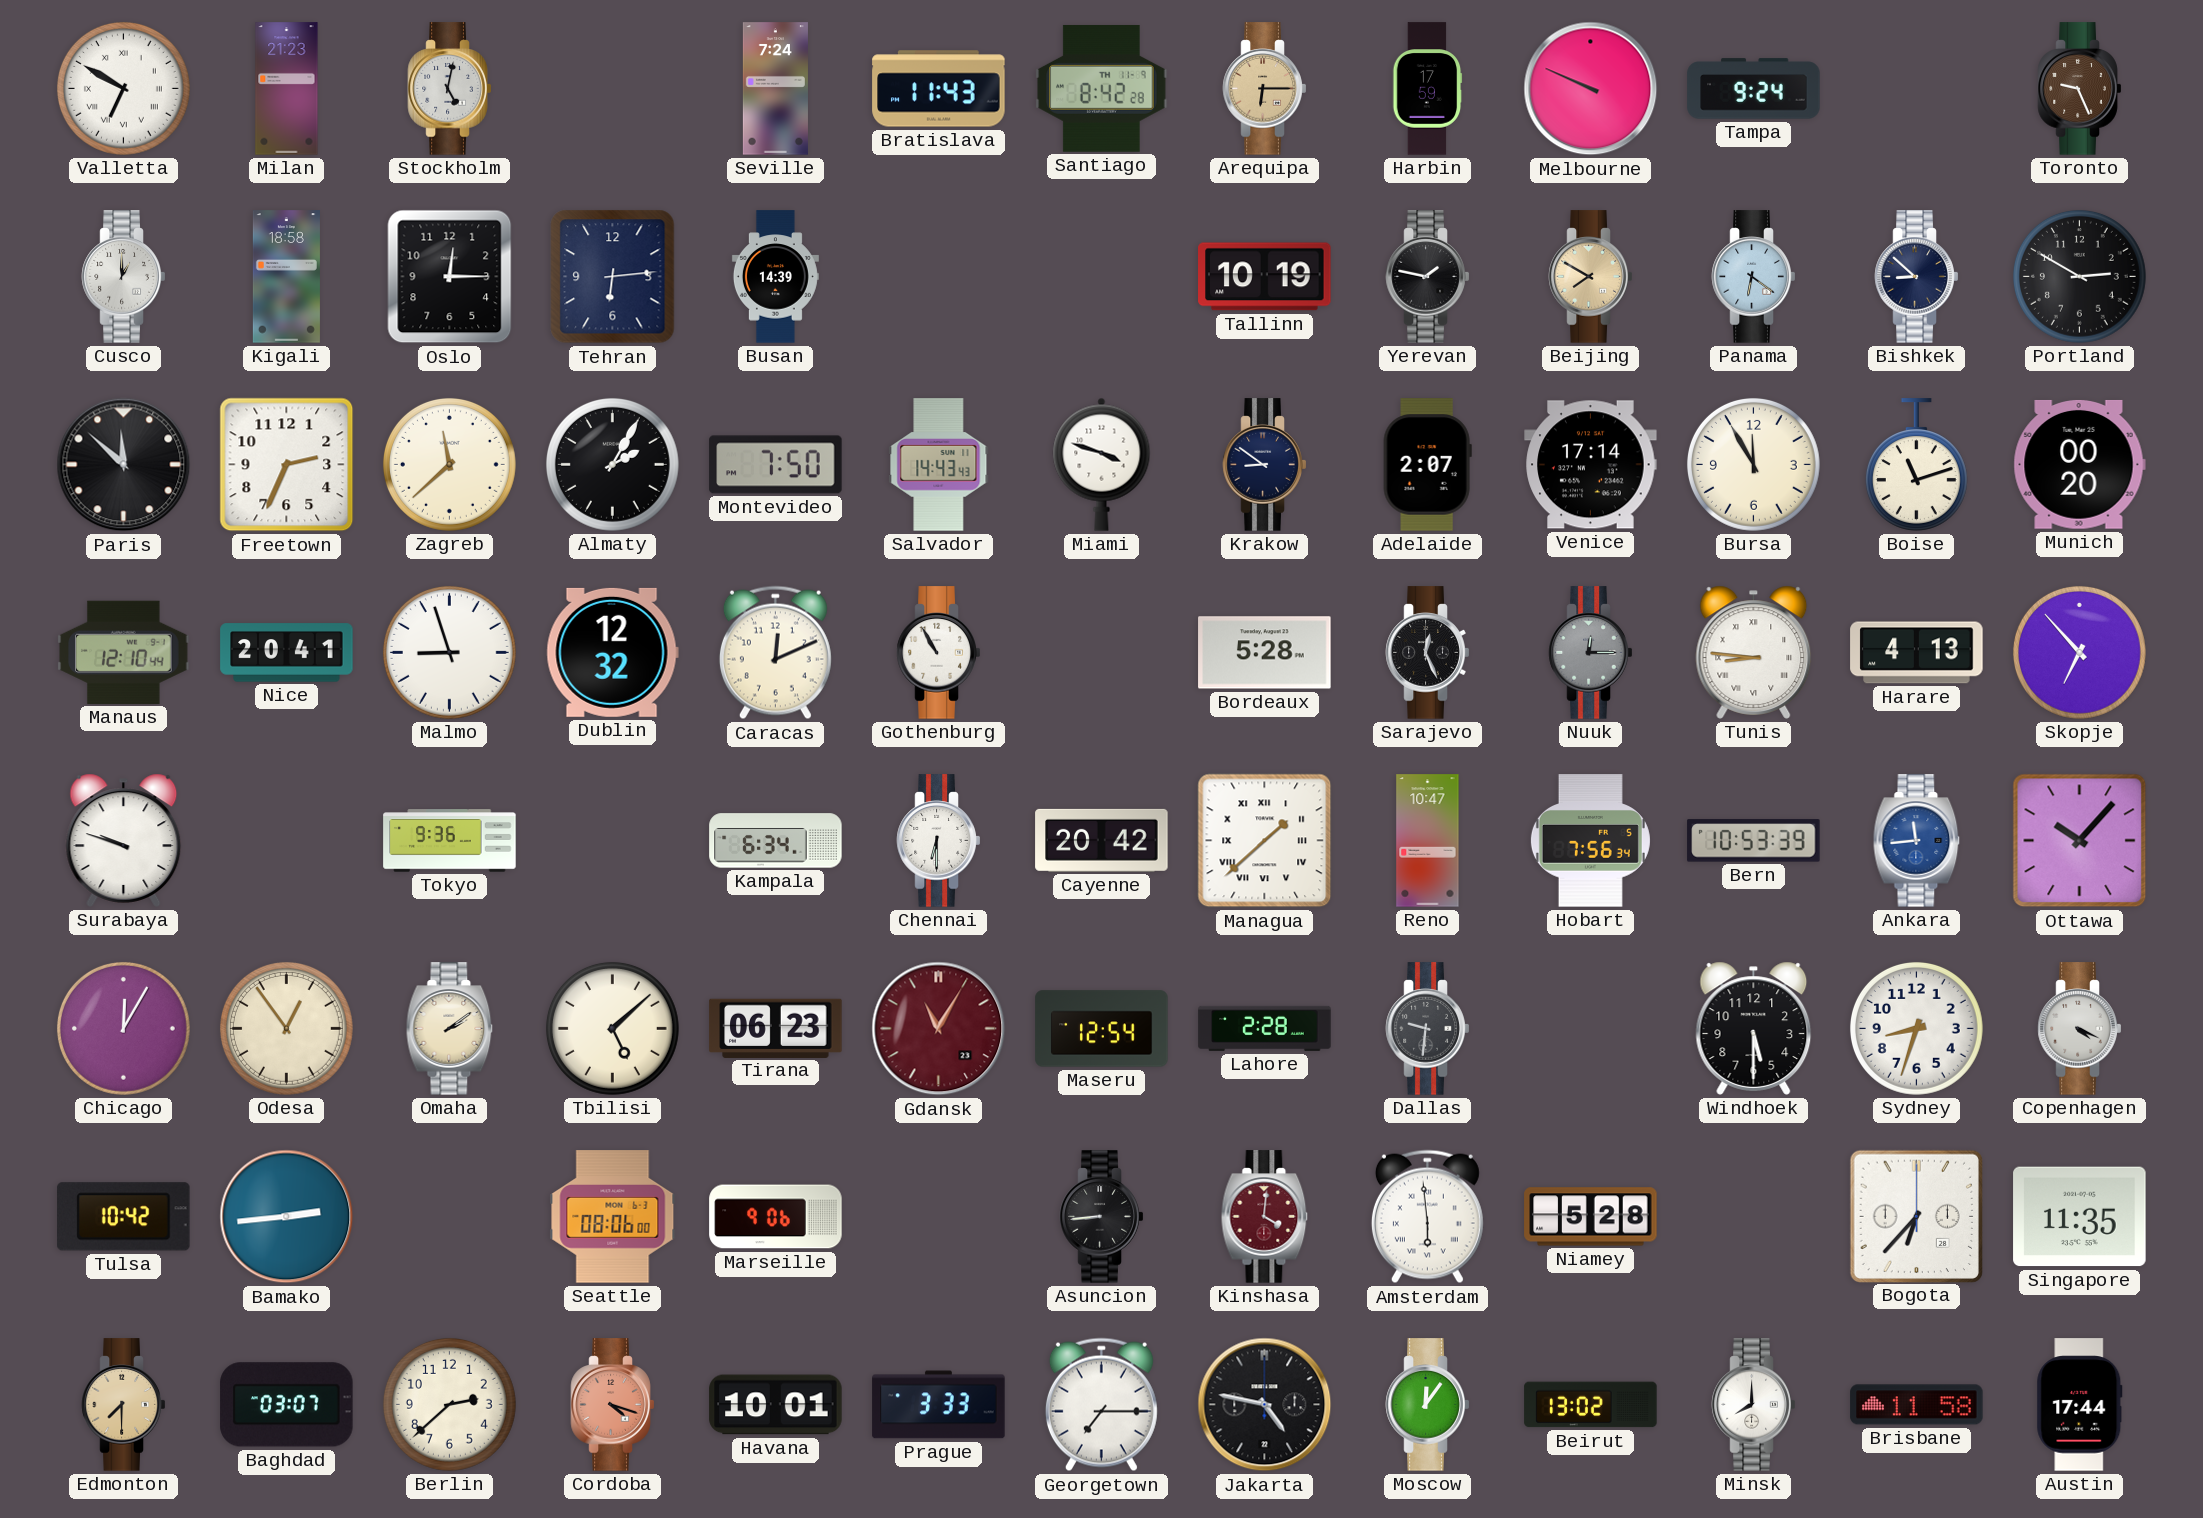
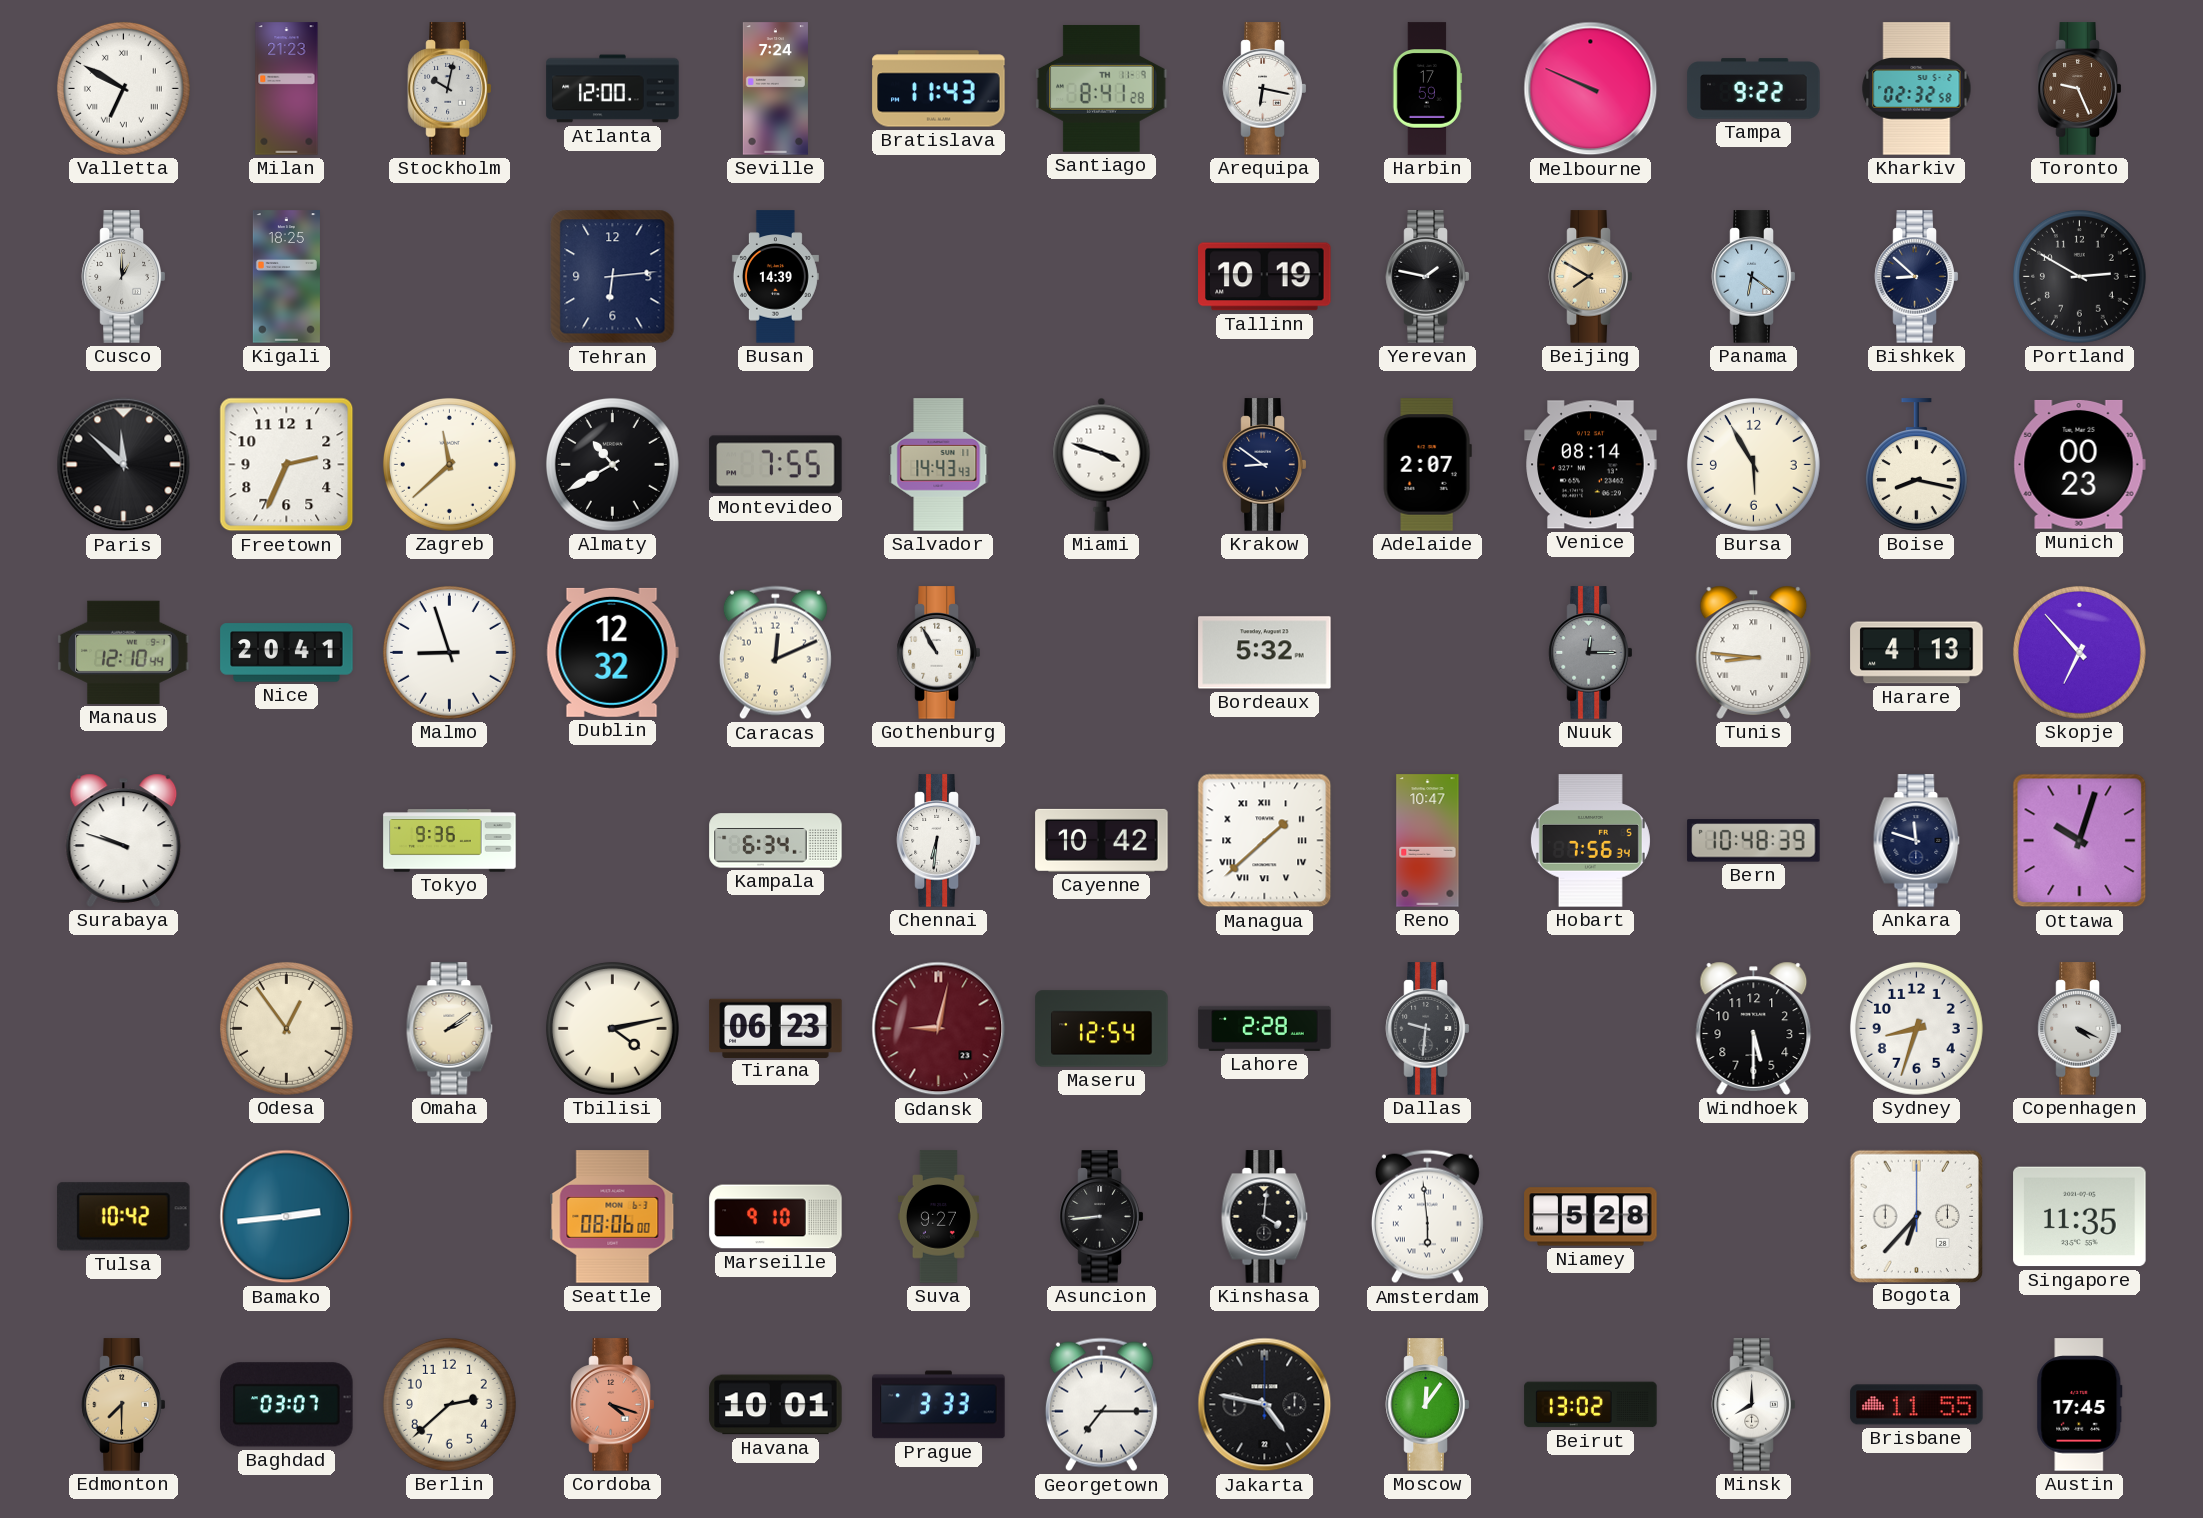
Stockholm: 5:02 -> 10:02
Atlanta: none -> 12:00
Santiago: 8:42 -> 8:41
Arequipa: 6:15 -> 6:17
Arequipa dial: champagne -> white
Tampa: 9:24 -> 9:22
Kharkiv: none -> 02:32
Kigali: 18:58 -> 18:25
Oslo: 12:15 -> none
Almaty: 2:05 -> 10:40
Montevideo: 7:50 -> 7:55
Venice: 17:14 -> 08:14
Bursa: 11:55 -> 5:55
Boise: 11:12 -> 8:17
Munich: 00:20 -> 00:23
Bordeaux: 5:28 -> 5:32
Sarajevo: 12:26 -> none
Chennai: 6:30 -> 6:31
Cayenne: 20:42 -> 10:42
Bern: 10:53 -> 10:48
Ankara: 11:44 -> 11:48
Ankara dial: blue -> navy
Ottawa: 10:07 -> 10:03
Chicago: 12:05 -> none
Tbilisi: 5:08 -> 4:13
Gdansk: 11:05 -> 9:02
Marseille: 9:06 -> 9:10
Suva: none -> 9:27
Kinshasa dial: burgundy -> black
Brisbane: 11:58 -> 11:55
Austin: 17:44 -> 17:45
